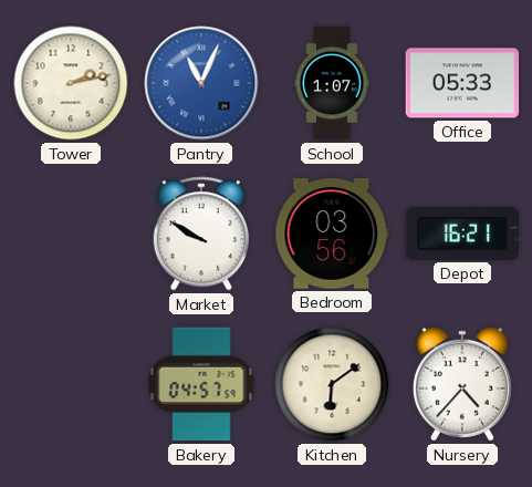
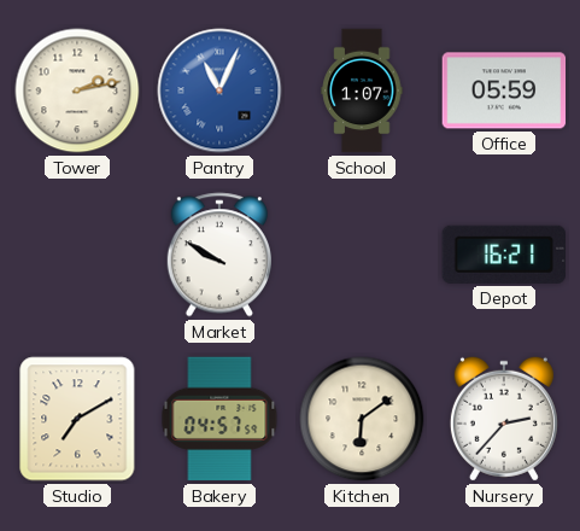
Office: 05:33 -> 05:59
Bedroom: 03:56 -> none
Studio: none -> 7:10
Nursery: 4:37 -> 2:37
